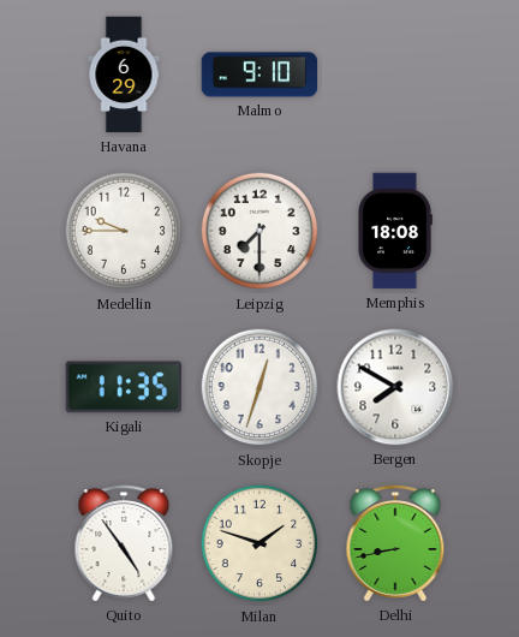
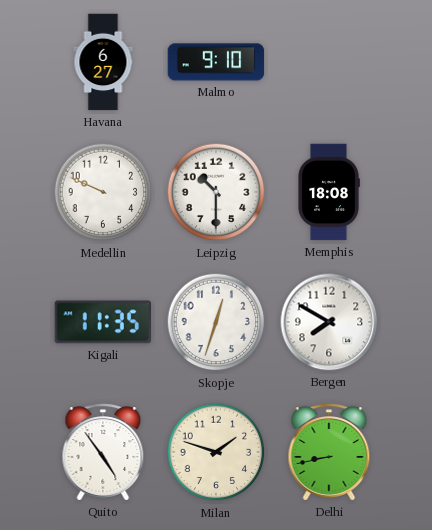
Havana: 6:29 -> 6:27
Medellin: 9:45 -> 9:49
Leipzig: 7:30 -> 10:30
